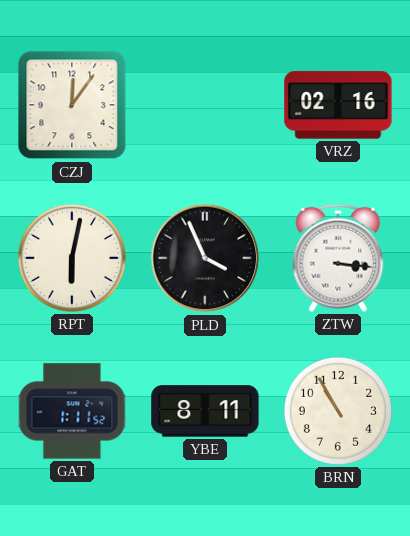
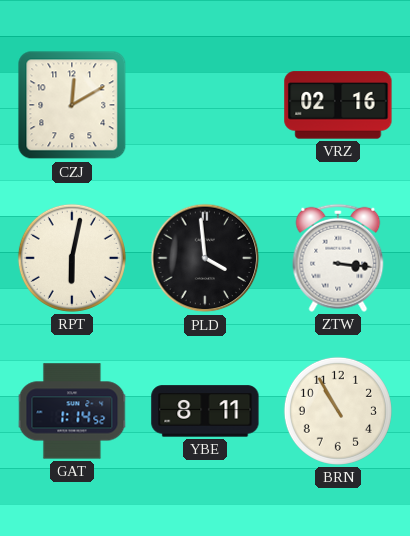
CZJ: 12:06 -> 12:10
PLD: 3:56 -> 3:59
GAT: 1:11 -> 1:14
